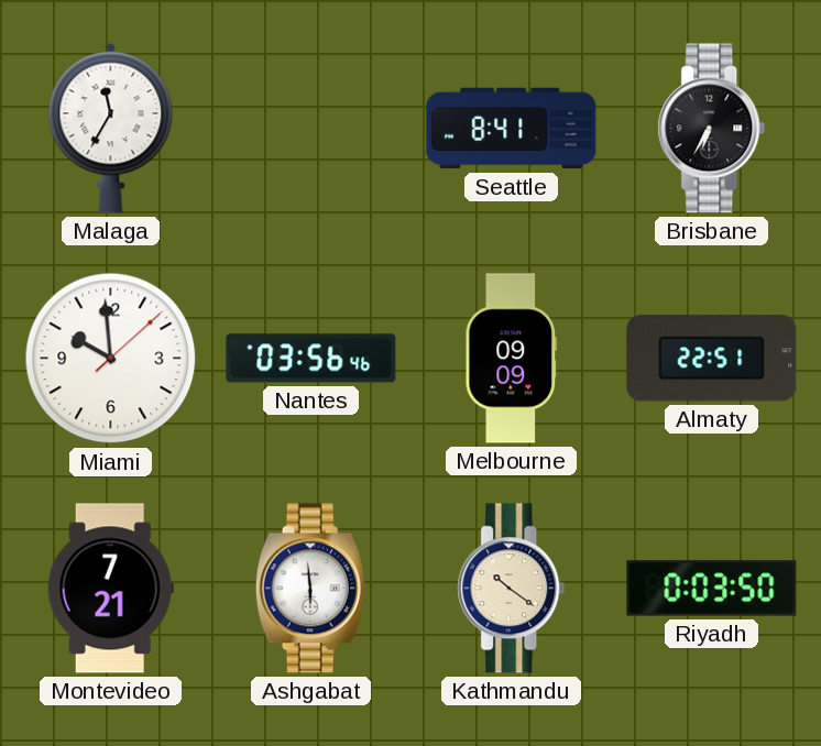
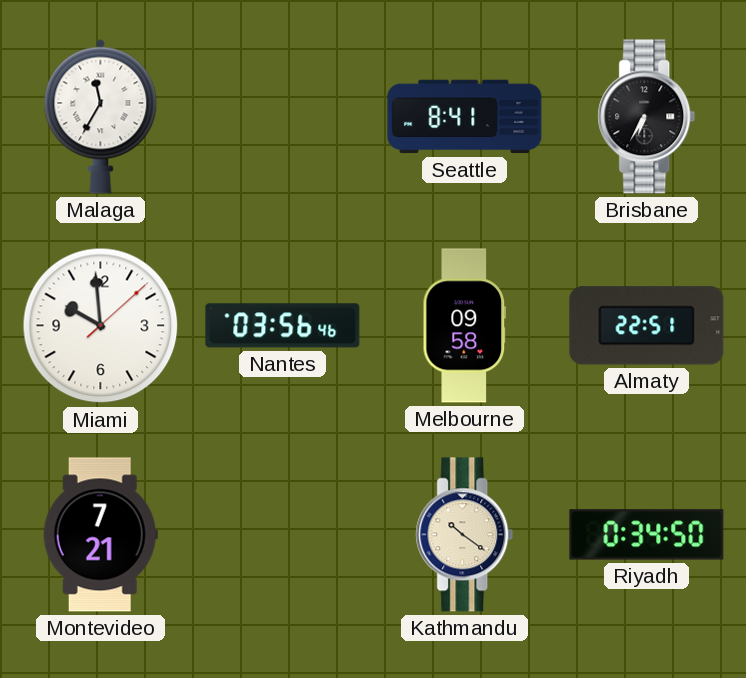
Melbourne: 09:09 -> 09:58
Ashgabat: 5:59 -> none
Riyadh: 0:03 -> 0:34
